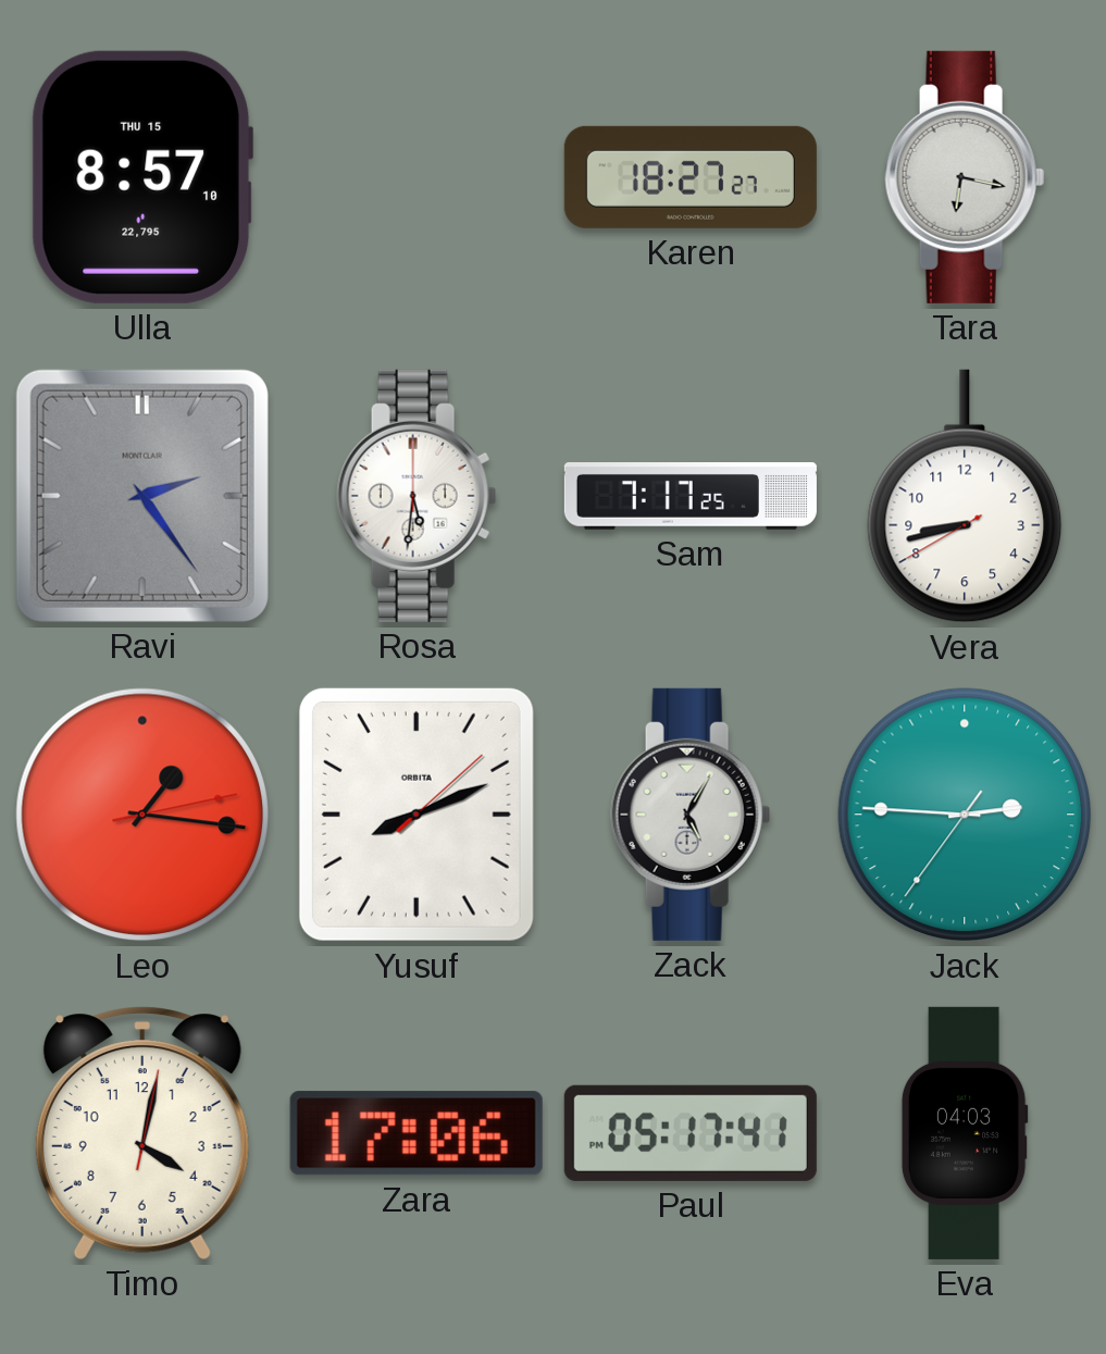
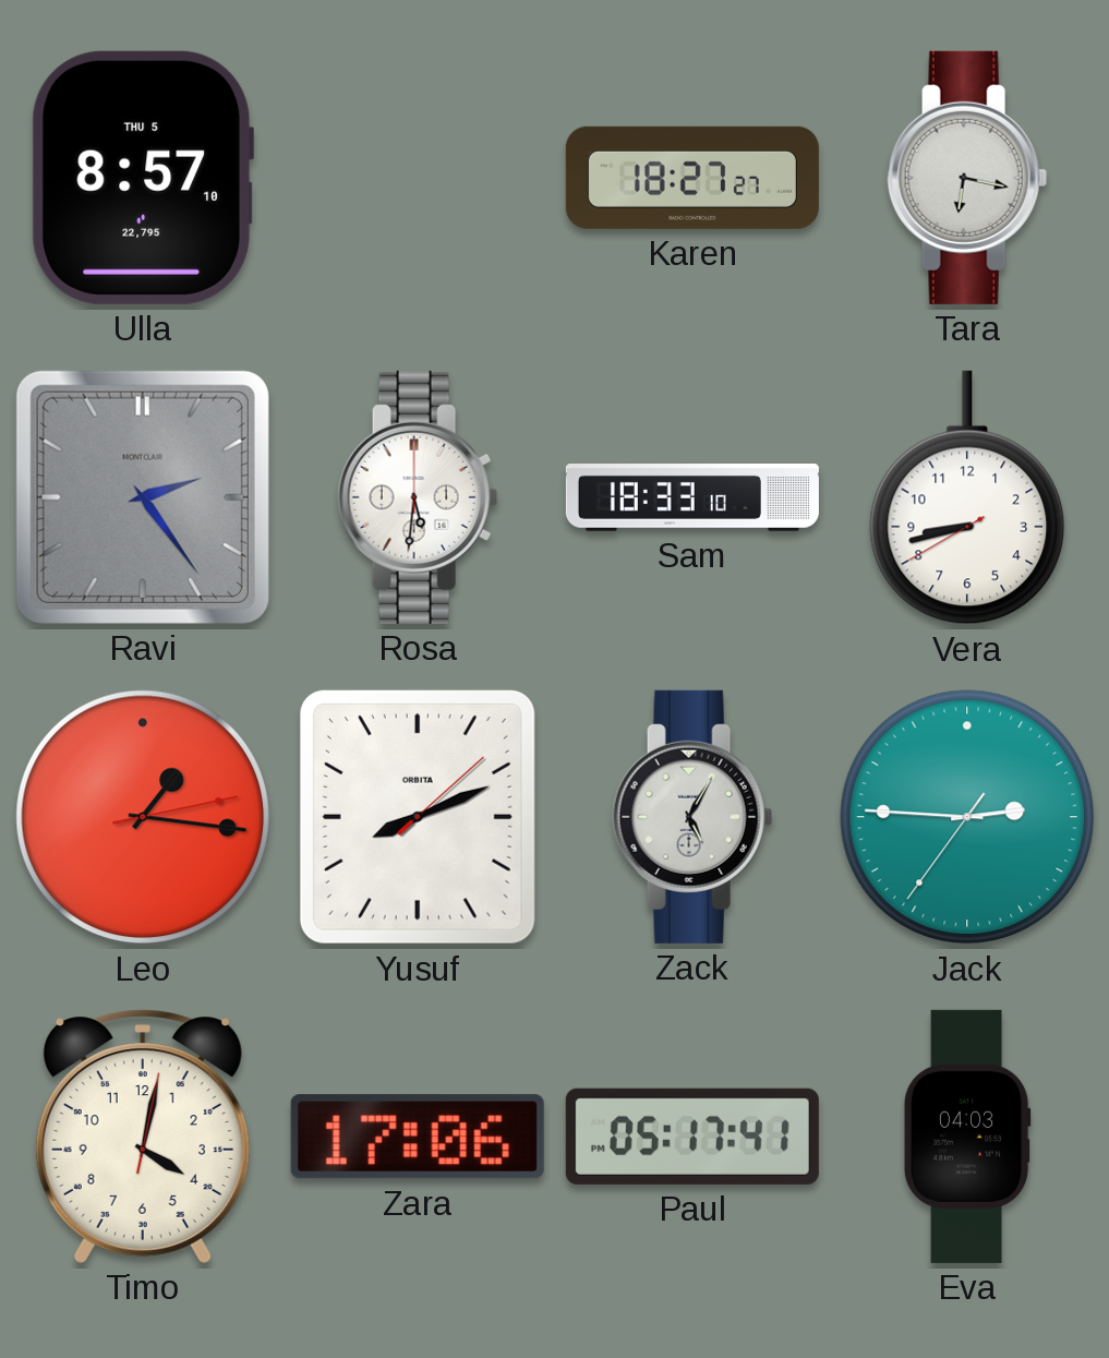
Ulla date: THU 15 -> THU 5
Sam: 7:17 -> 18:33
